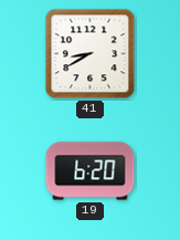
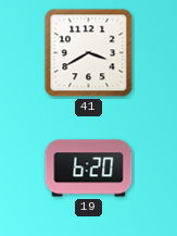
41: 8:40 -> 3:40
